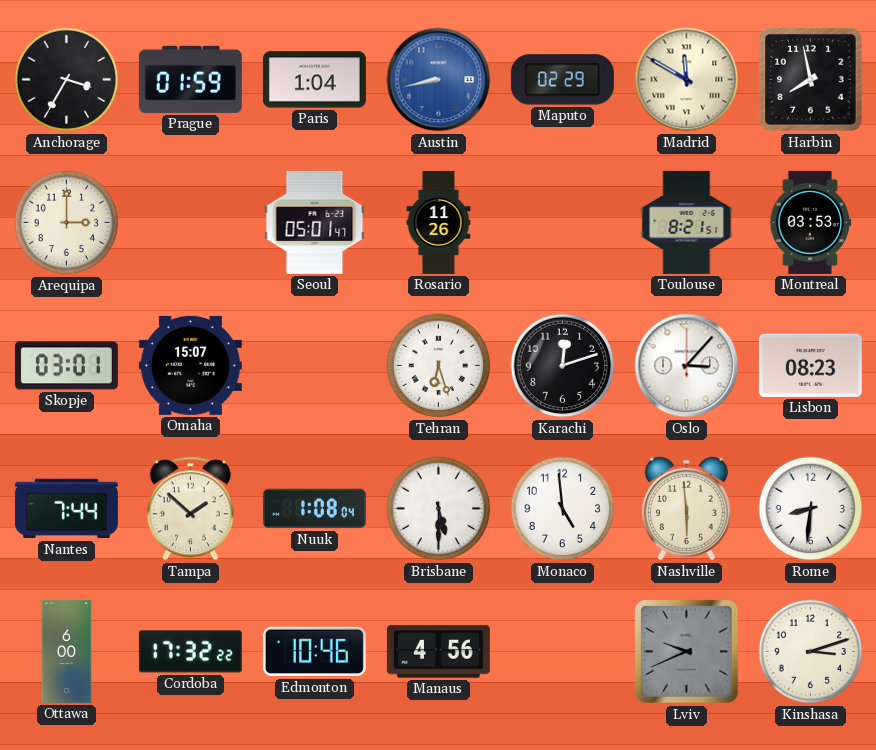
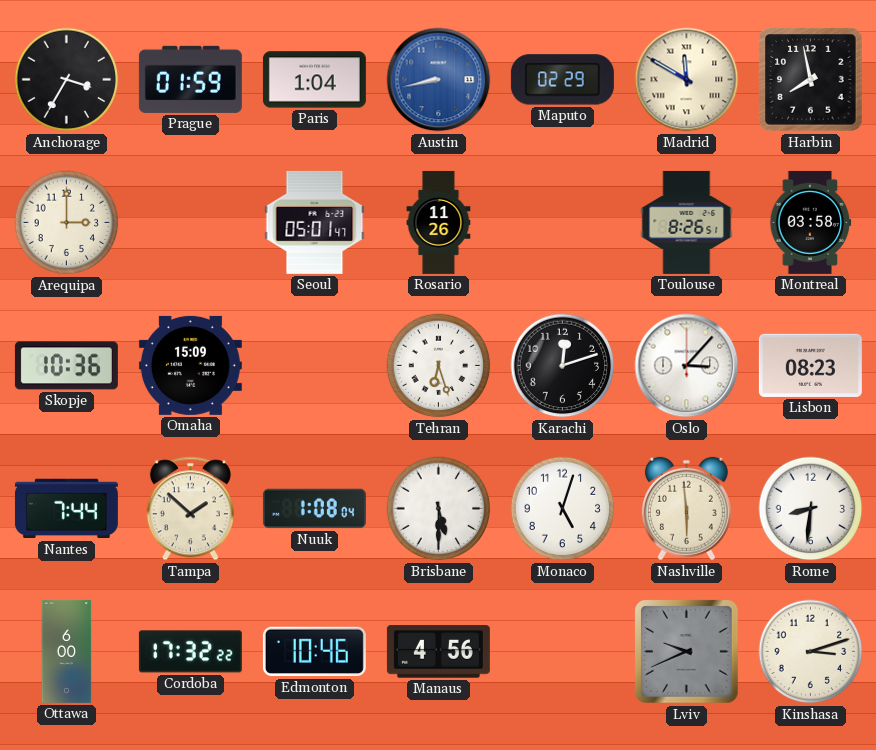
Toulouse: 8:21 -> 8:26
Montreal: 03:53 -> 03:58
Skopje: 03:01 -> 10:36
Omaha: 15:07 -> 15:09
Monaco: 4:59 -> 5:03
